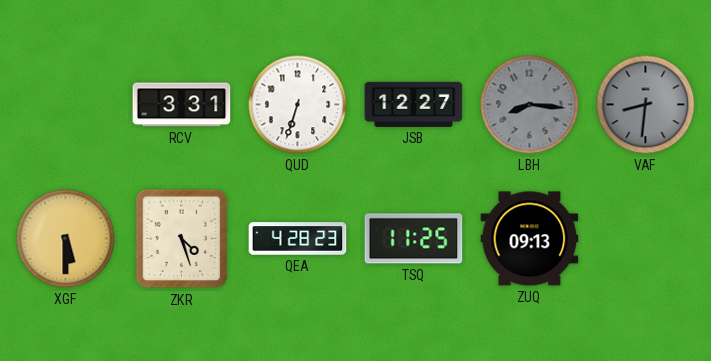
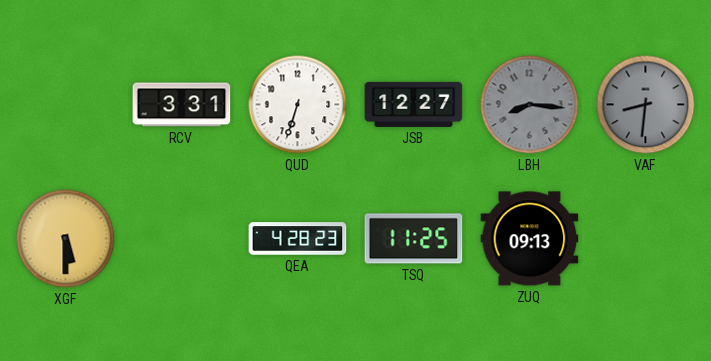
ZKR: 4:27 -> none
